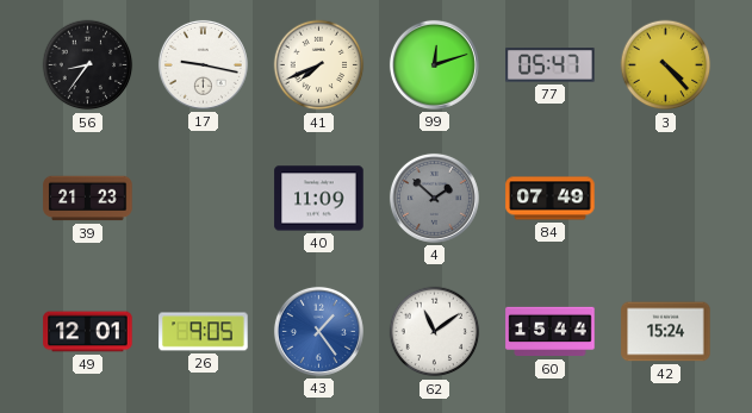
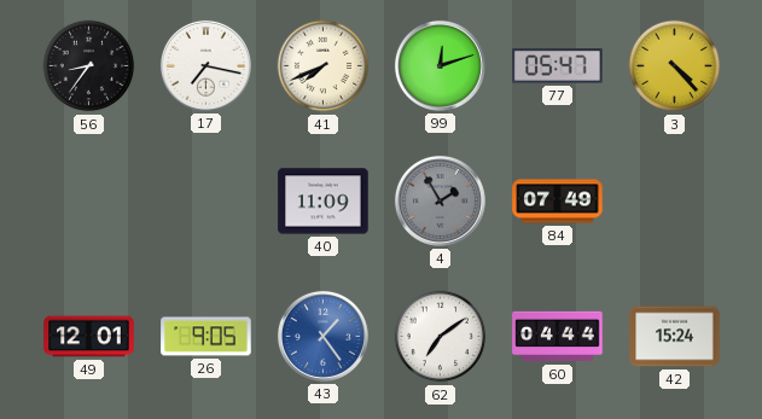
17: 9:17 -> 7:17
39: 21:23 -> none
4: 1:52 -> 1:55
62: 11:09 -> 7:09
60: 15:44 -> 04:44
